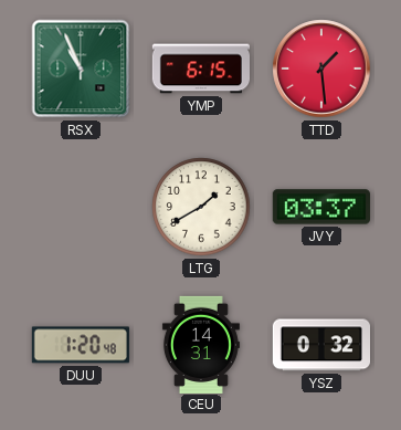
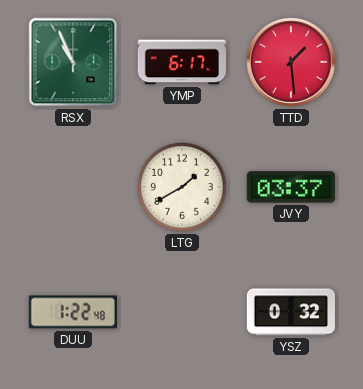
YMP: 6:15 -> 6:17
DUU: 1:20 -> 1:22
CEU: 14:31 -> none
